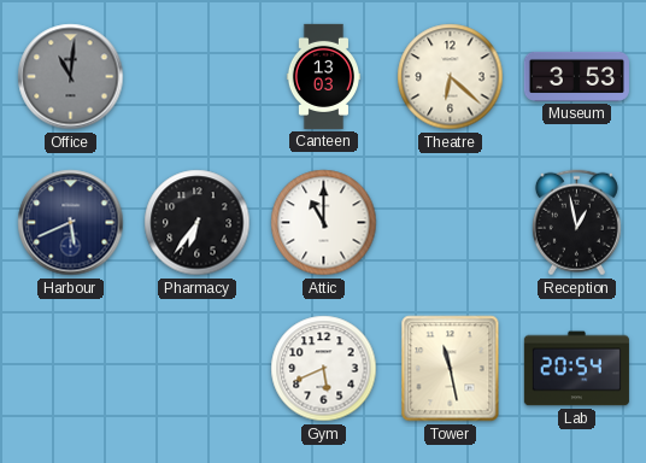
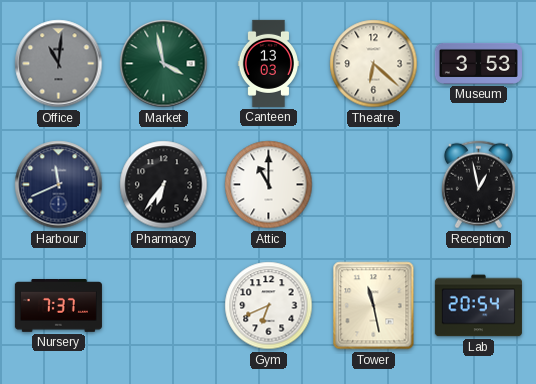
Market: none -> 3:58
Harbour: 5:41 -> 11:41
Nursery: none -> 7:37
Gym: 5:41 -> 6:41
